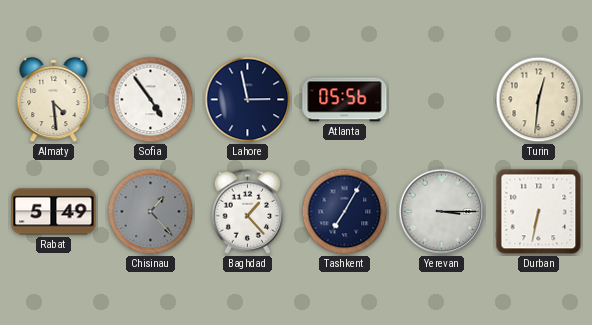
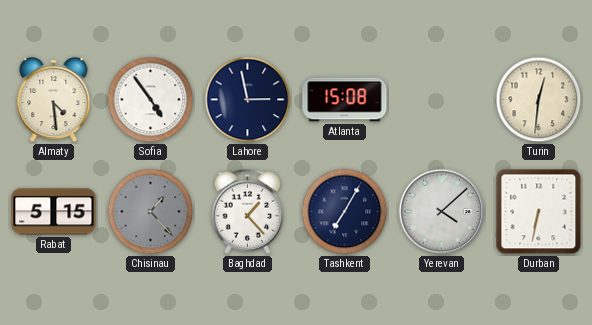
Atlanta: 05:56 -> 15:08
Rabat: 5:49 -> 5:15
Yerevan: 3:15 -> 4:08
